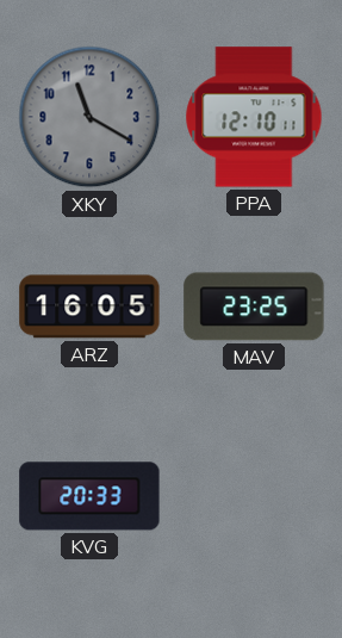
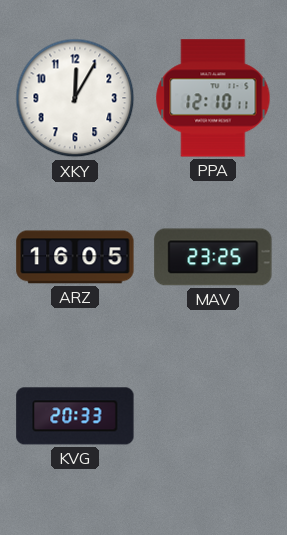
XKY: 11:20 -> 12:05
XKY dial: grey -> white
